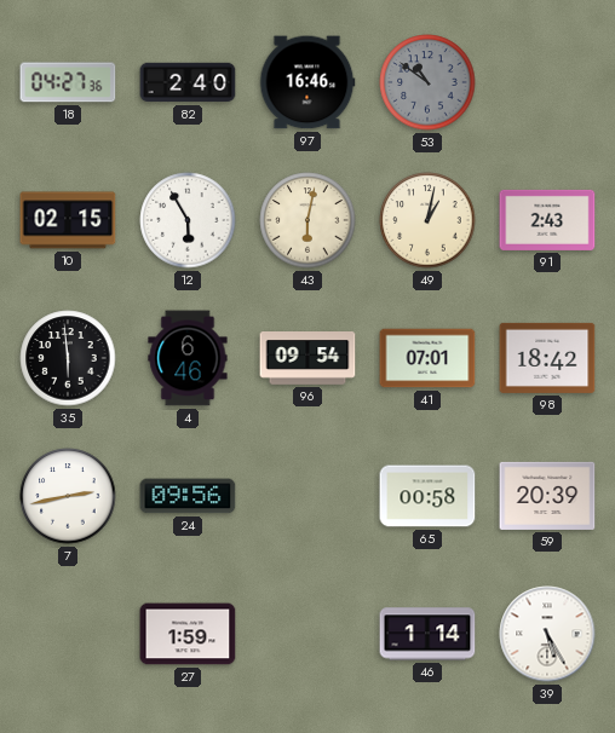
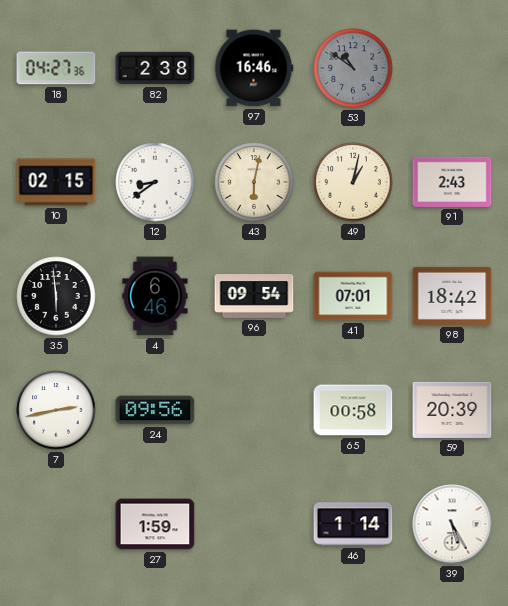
82: 2:40 -> 2:38
12: 5:55 -> 8:39
